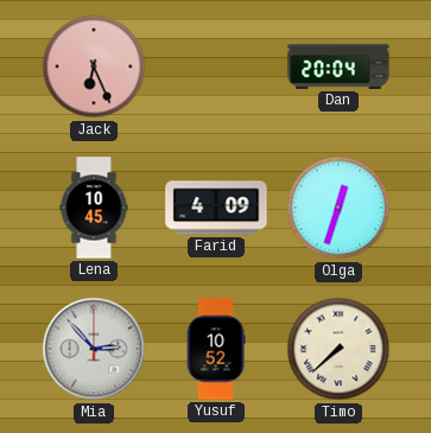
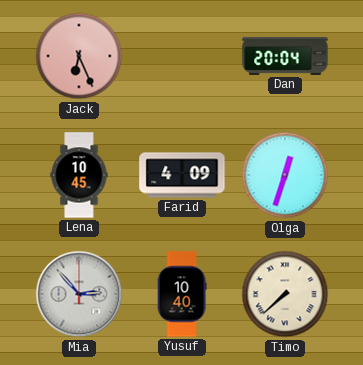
Yusuf: 10:52 -> 10:40
